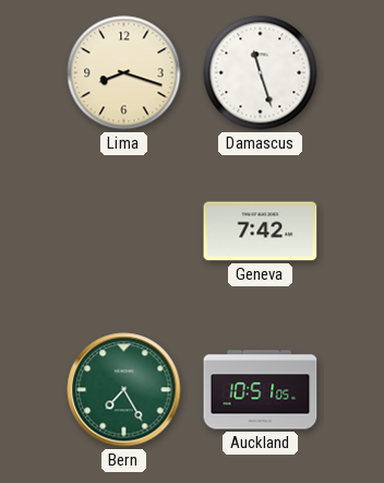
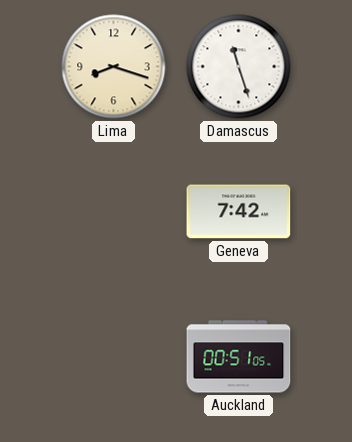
Bern: 7:25 -> none
Auckland: 10:51 -> 00:51
